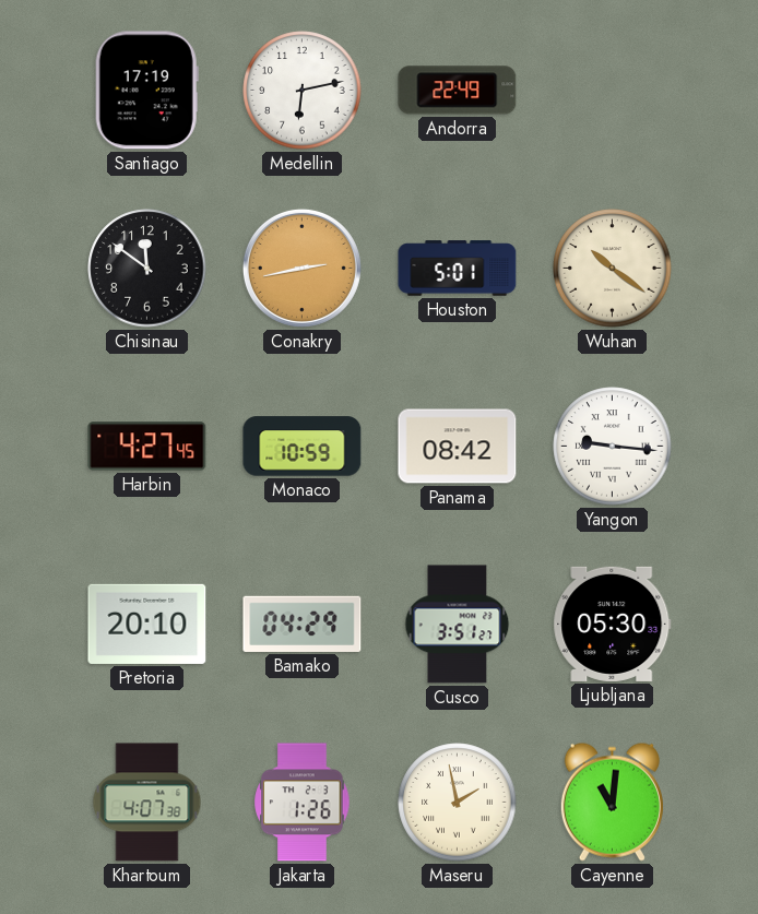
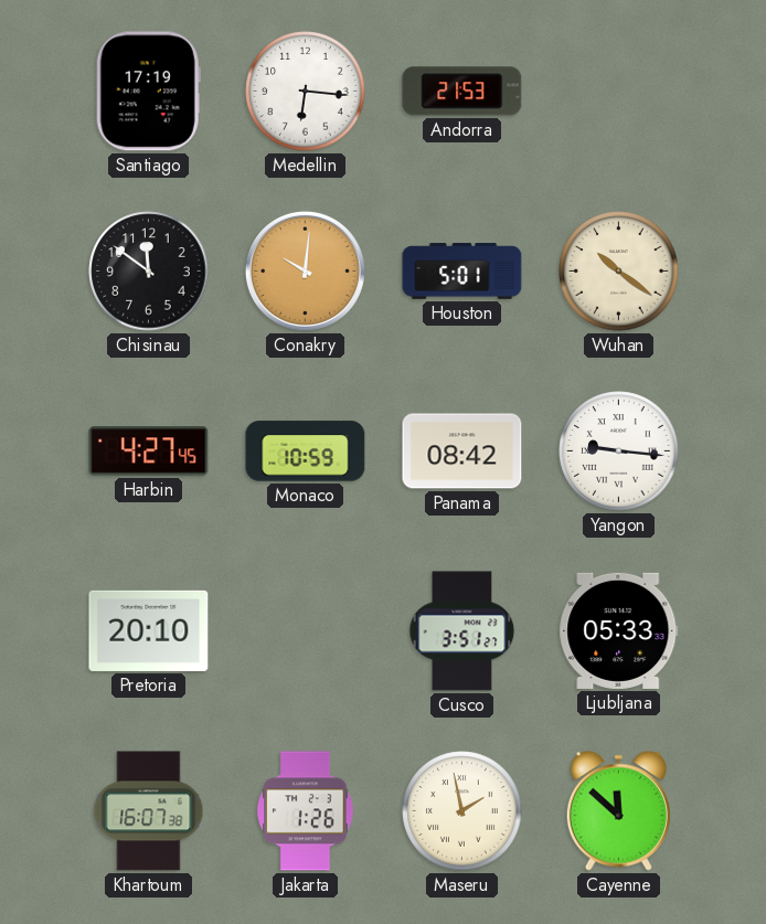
Medellin: 6:13 -> 6:16
Andorra: 22:49 -> 21:53
Conakry: 2:43 -> 10:01
Bamako: 04:29 -> none
Ljubljana: 05:30 -> 05:33
Khartoum: 4:07 -> 16:07
Cayenne: 11:01 -> 11:52
